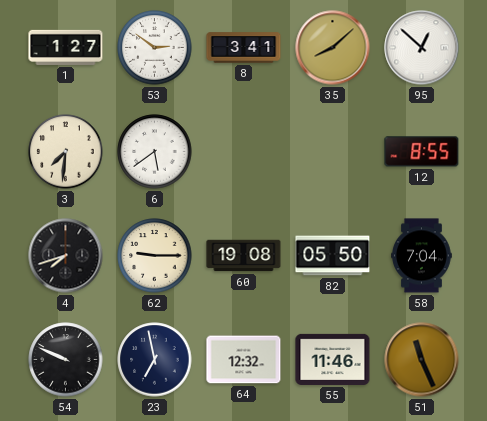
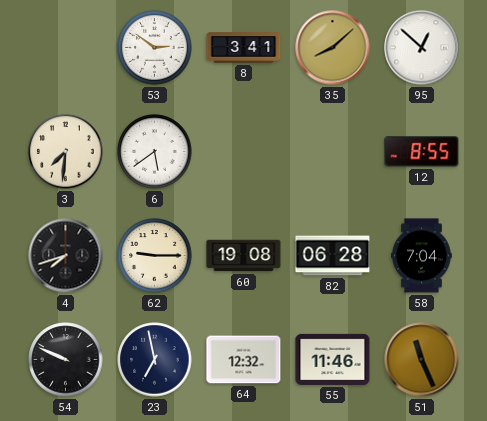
1: 1:27 -> none
82: 05:50 -> 06:28
